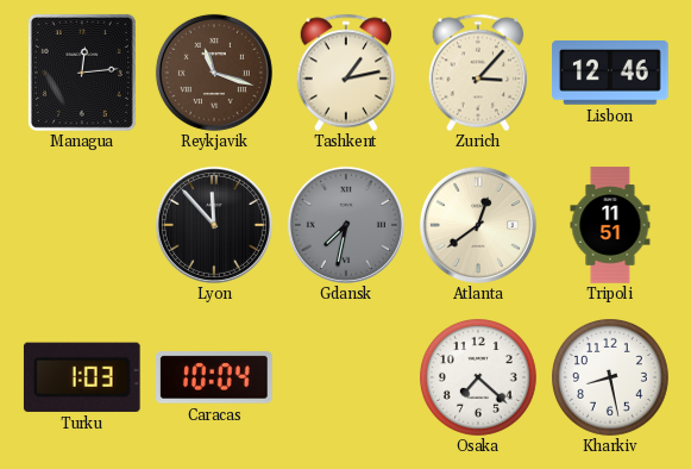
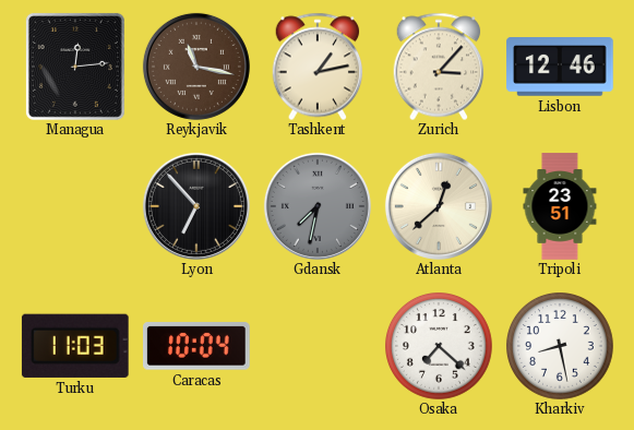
Reykjavik: 11:18 -> 11:17
Lyon: 11:53 -> 6:53
Atlanta: 12:39 -> 12:38
Tripoli: 11:51 -> 23:51
Turku: 1:03 -> 11:03
